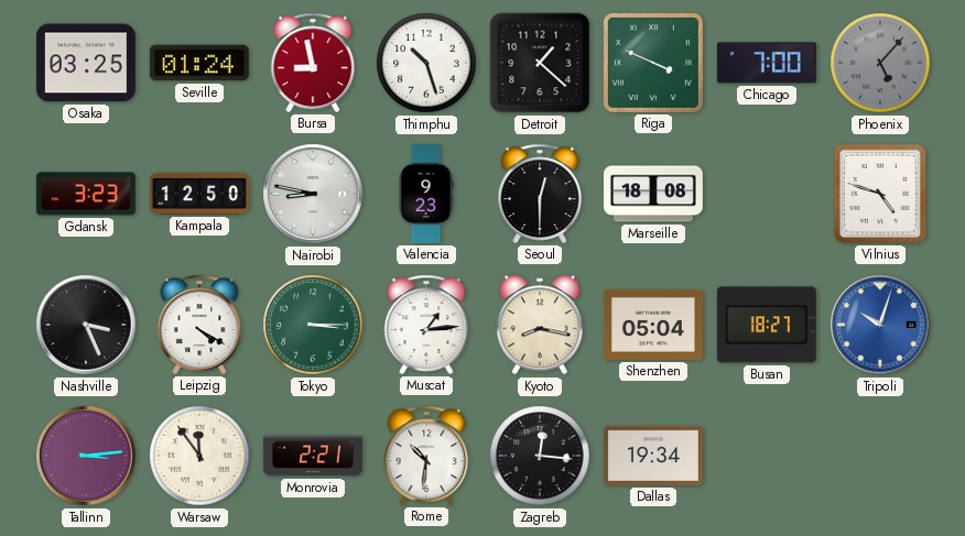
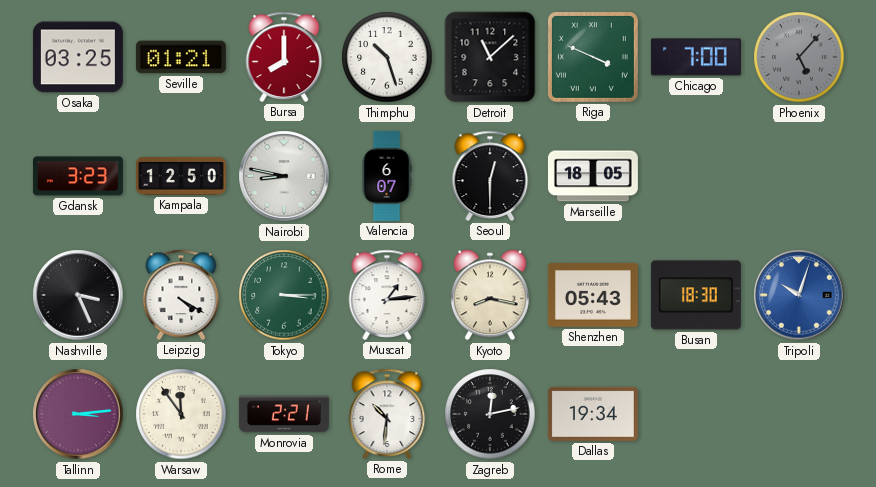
Seville: 01:24 -> 01:21
Bursa: 8:58 -> 8:00
Detroit: 1:22 -> 11:08
Valencia: 9:23 -> 6:07
Marseille: 18:08 -> 18:05
Vilnius: 4:48 -> none
Shenzhen: 05:04 -> 05:43
Busan: 18:27 -> 18:30
Zagreb: 12:16 -> 12:13
